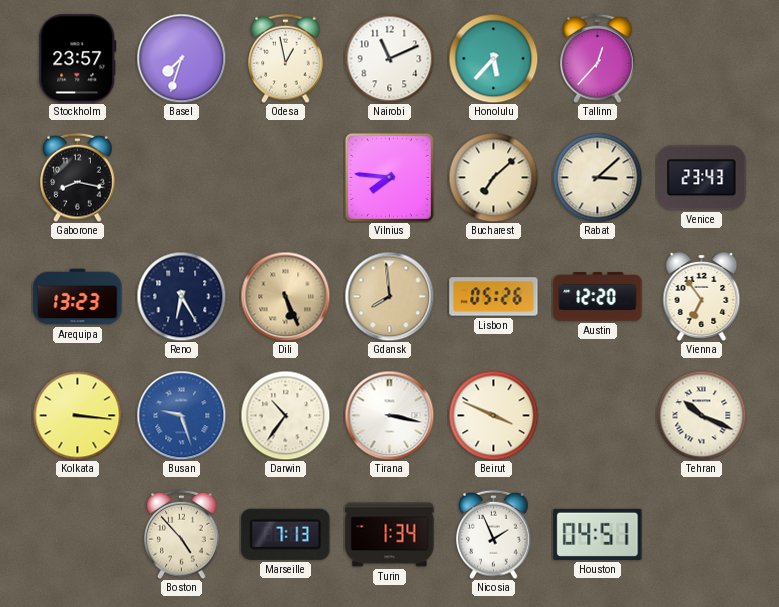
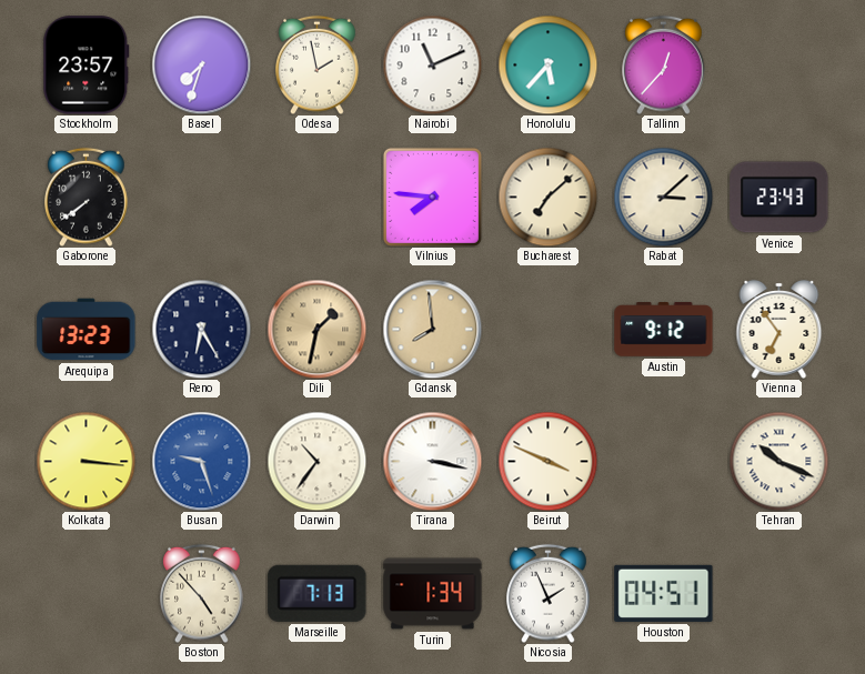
Odesa: 12:58 -> 1:58
Gaborone: 8:17 -> 7:39
Dili: 5:26 -> 1:32
Lisbon: 05:26 -> none
Austin: 12:20 -> 9:12
